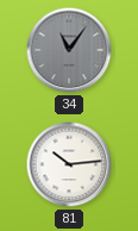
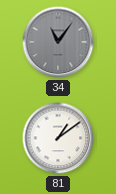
81: 10:14 -> 1:09
